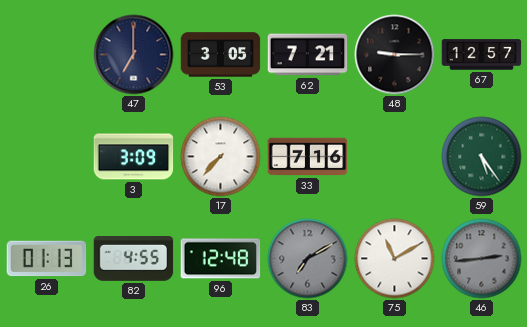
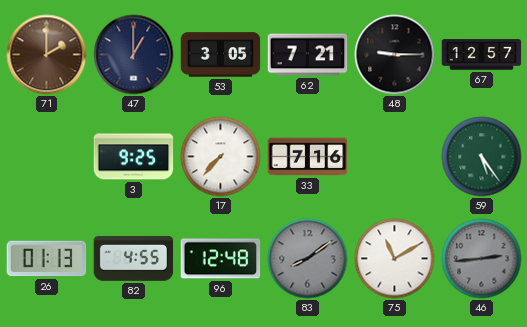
71: none -> 2:00
47: 7:00 -> 1:00
3: 3:09 -> 9:25
83: 7:10 -> 8:09
